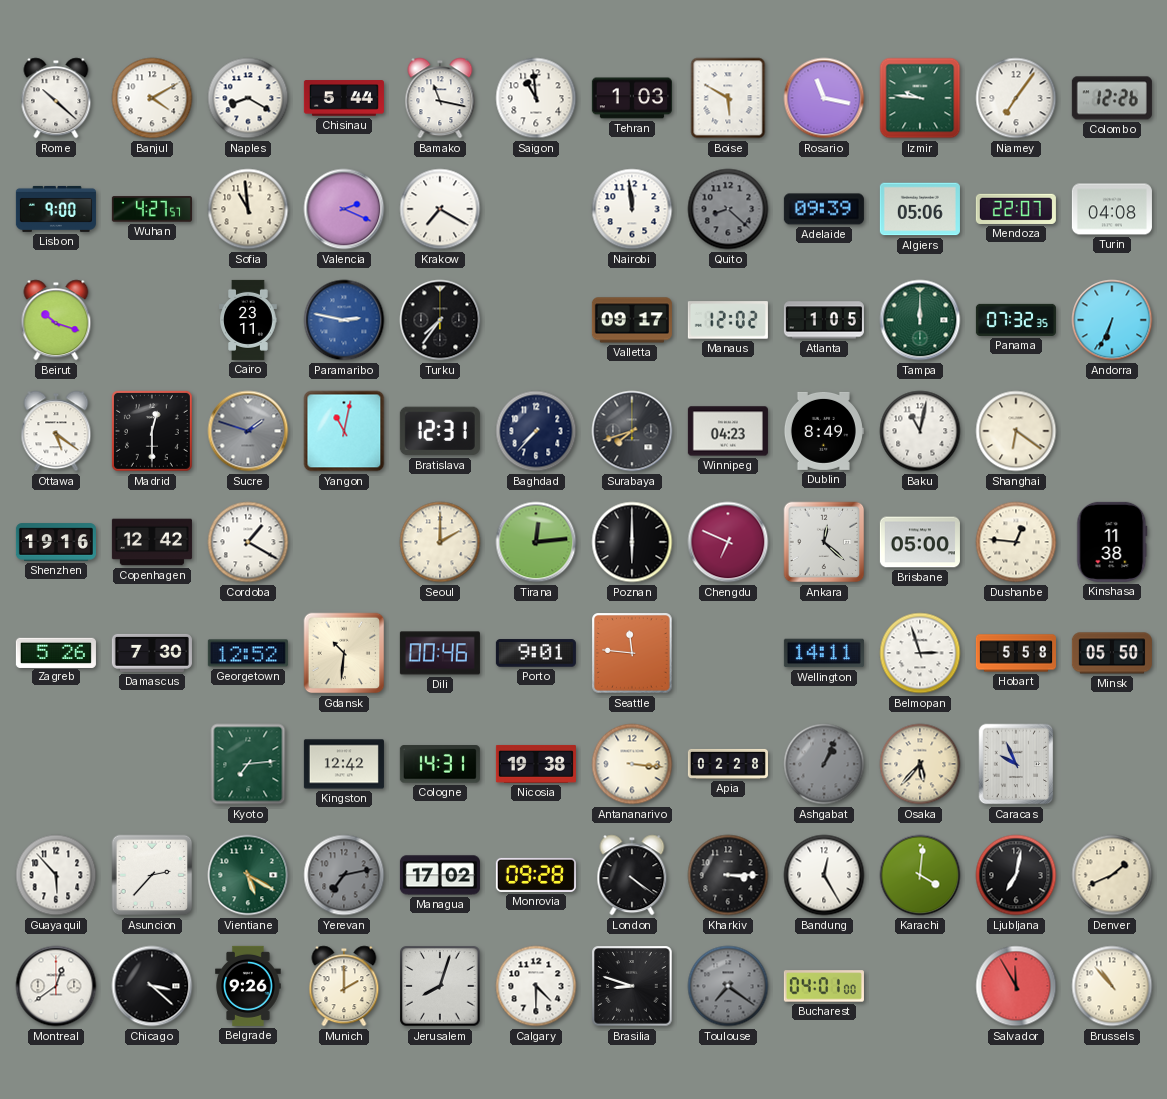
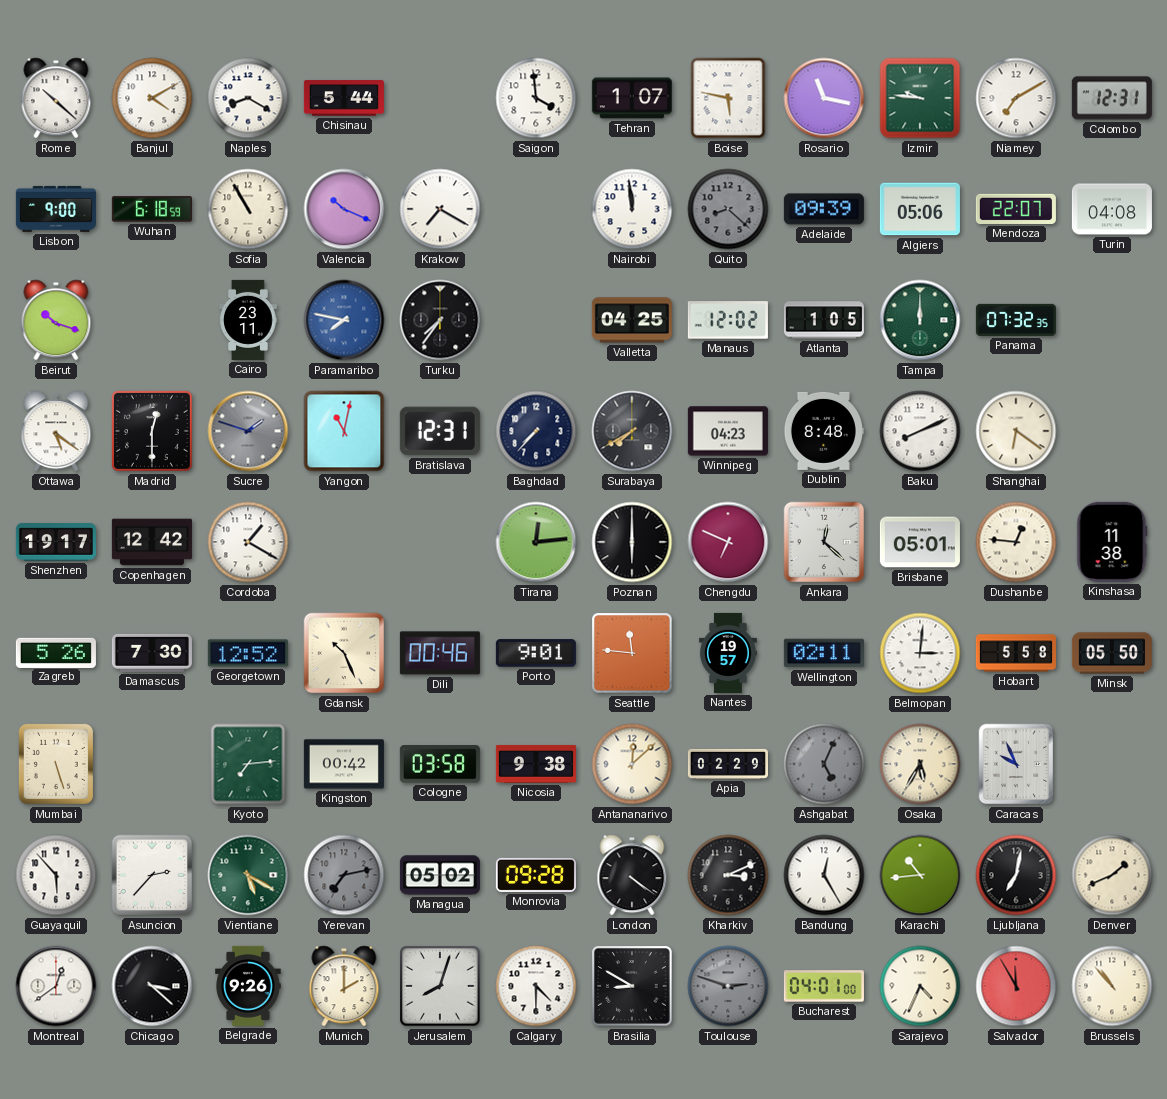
Bamako: 11:17 -> none
Saigon: 10:59 -> 3:59
Tehran: 1:03 -> 1:07
Boise: 5:50 -> 5:47
Niamey: 7:06 -> 7:10
Colombo: 12:26 -> 12:31
Wuhan: 4:27 -> 6:18
Sofia: 10:59 -> 10:55
Valencia: 2:19 -> 10:19
Paramaribo: 2:47 -> 7:47
Valletta: 09:17 -> 04:25
Andorra: 6:34 -> none
Surabaya: 7:42 -> 7:40
Dublin: 8:49 -> 8:48
Baku: 11:02 -> 8:11
Shenzhen: 19:16 -> 19:17
Seoul: 2:00 -> none
Brisbane: 05:00 -> 05:01
Gdansk: 10:31 -> 10:26
Nantes: none -> 19:57
Wellington: 14:11 -> 02:11
Belmopan: 2:57 -> 3:01
Mumbai: none -> 5:27
Kingston: 12:42 -> 00:42
Cologne: 14:31 -> 03:58
Nicosia: 19:38 -> 9:38
Antananarivo: 3:16 -> 12:08
Apia: 02:28 -> 02:29
Ashgabat: 1:04 -> 5:04
Osaka: 5:37 -> 5:35
Managua: 17:02 -> 05:02
Kharkiv: 3:15 -> 3:11
Karachi: 4:01 -> 10:44
Brasilia: 8:48 -> 8:50
Toulouse: 7:21 -> 2:48
Sarajevo: none -> 4:34
